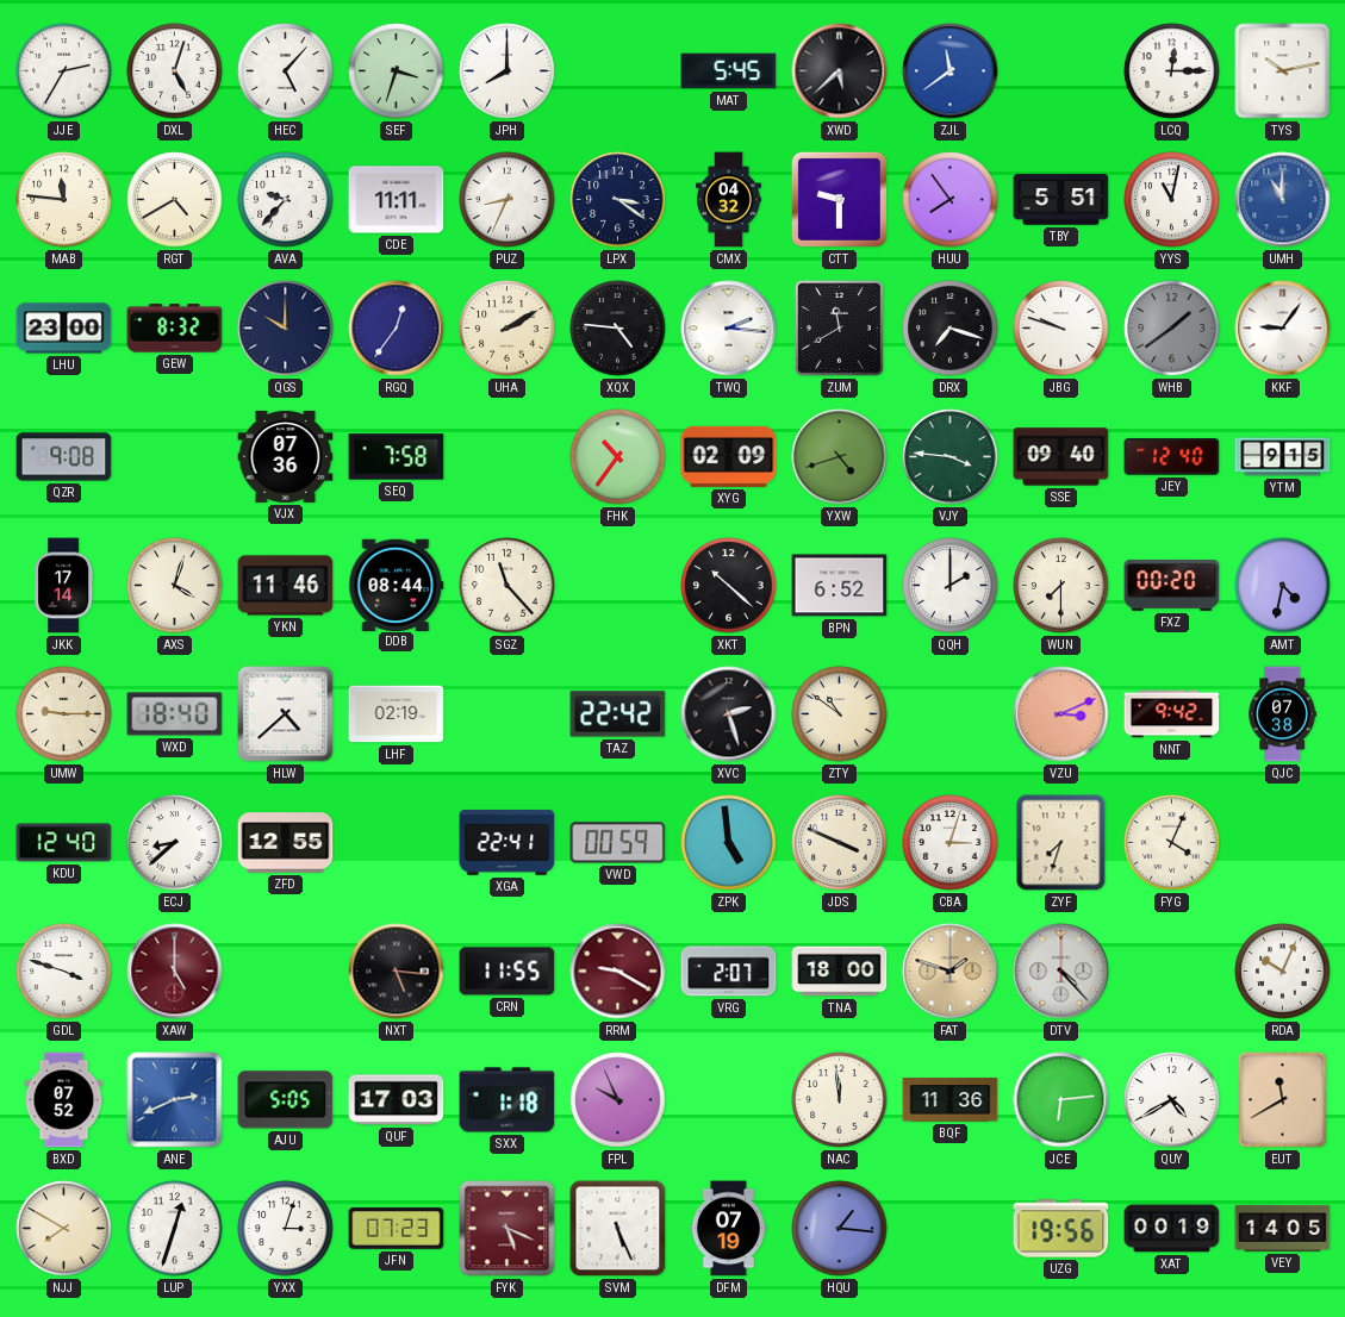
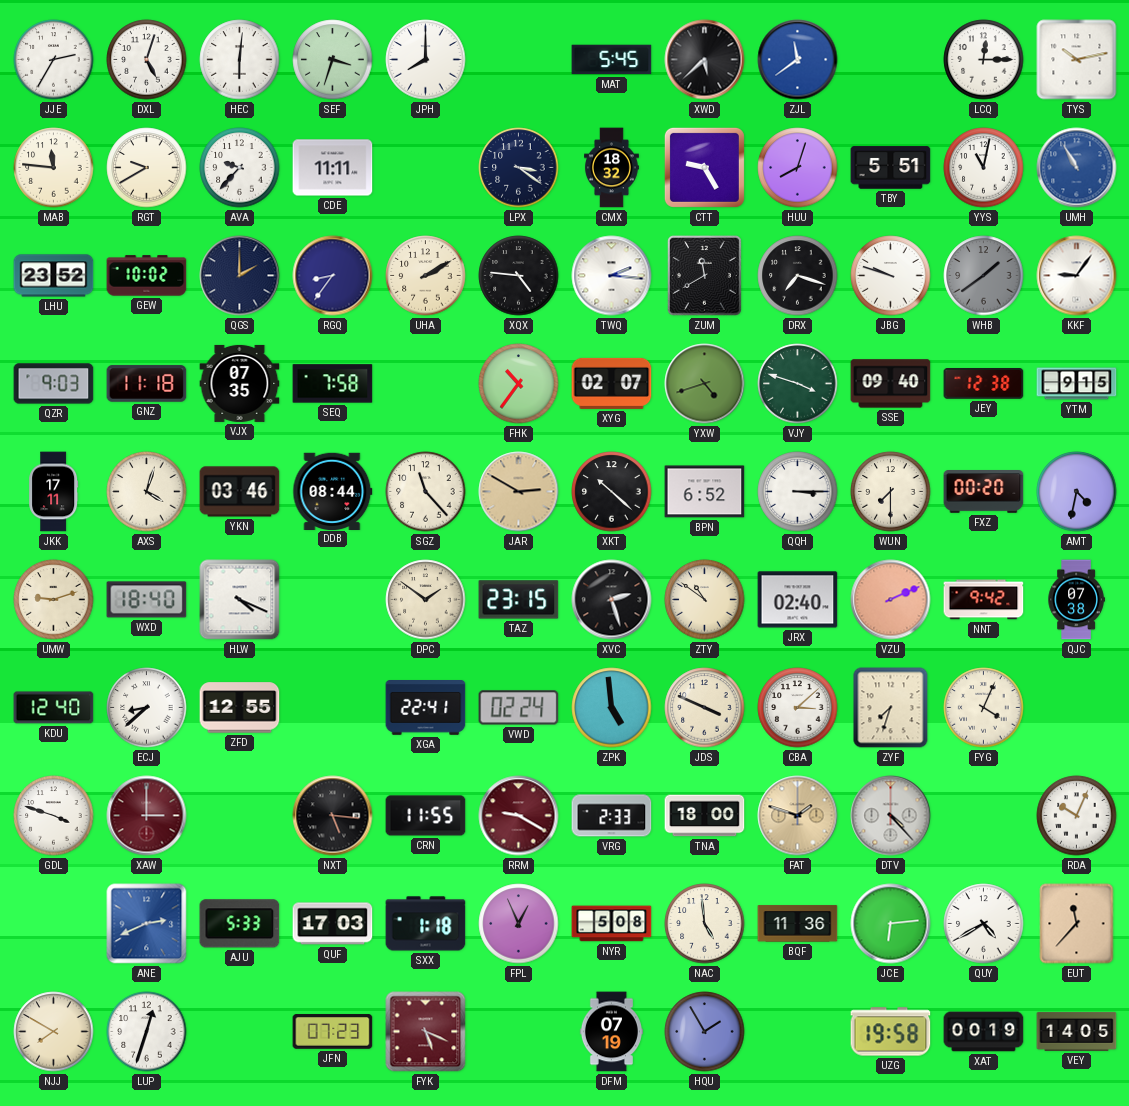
HEC: 5:07 -> 6:01
RGT: 4:40 -> 9:40
PUZ: 8:34 -> none
CMX: 04:32 -> 18:32
CTT: 9:30 -> 9:25
HUU: 7:54 -> 8:03
UMH: 11:00 -> 10:55
LHU: 23:00 -> 23:52
GEW: 8:32 -> 10:02
QGS: 10:00 -> 2:00
RGQ: 12:36 -> 8:36
QZR: 9:08 -> 9:03
GNZ: none -> 11:18
VJX: 07:36 -> 07:35
XYG: 02:09 -> 02:07
VJY: 3:46 -> 3:48
JEY: 12:40 -> 12:38
JKK: 17:14 -> 17:11
YKN: 11:46 -> 03:46
JAR: none -> 2:50
QQH: 2:00 -> 3:15
UMW: 9:15 -> 9:12
HLW: 4:38 -> 4:19
LHF: 02:19 -> none
DPC: none -> 1:51
TAZ: 22:42 -> 23:15
JRX: none -> 02:40
VZU: 3:11 -> 2:11
VWD: 00:59 -> 02:24
CBA: 3:03 -> 3:08
XAW: 5:00 -> 3:00
VRG: 2:07 -> 2:33
BXD: 07:52 -> none
AJU: 5:05 -> 5:33
FPL: 9:56 -> 12:56
NYR: none -> 5:08
NAC: 11:59 -> 4:59
EUT: 11:40 -> 11:37
YXX: 3:03 -> none
SVM: 5:26 -> none
HQU: 1:16 -> 1:55
UZG: 19:56 -> 19:58
